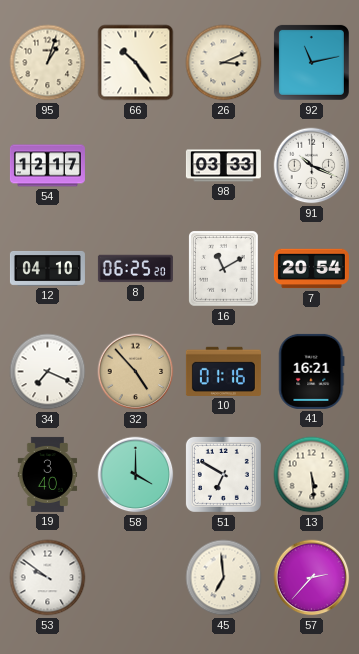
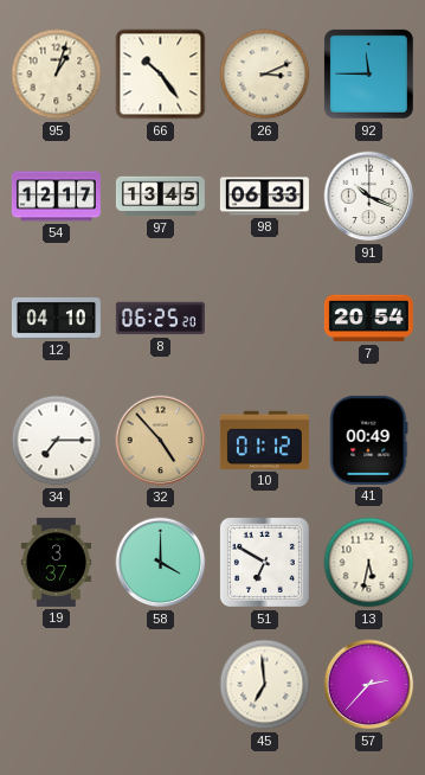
92: 11:13 -> 11:45
97: none -> 13:45
98: 03:33 -> 06:33
16: 11:10 -> none
34: 7:19 -> 7:15
10: 01:16 -> 01:12
41: 16:21 -> 00:49
19: 3:40 -> 3:37
13: 5:29 -> 5:32
53: 9:51 -> none
